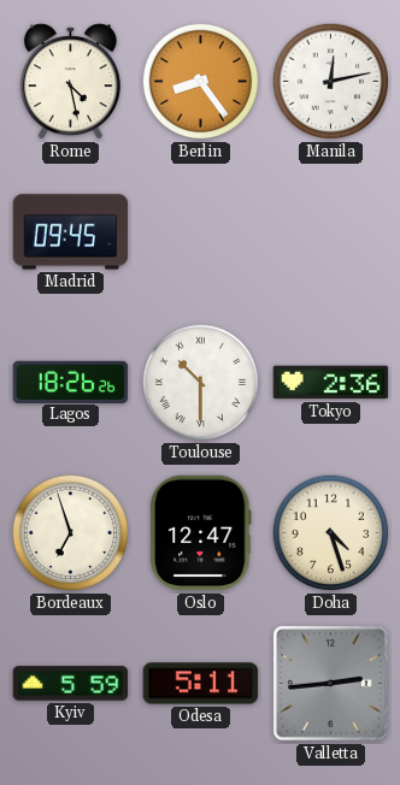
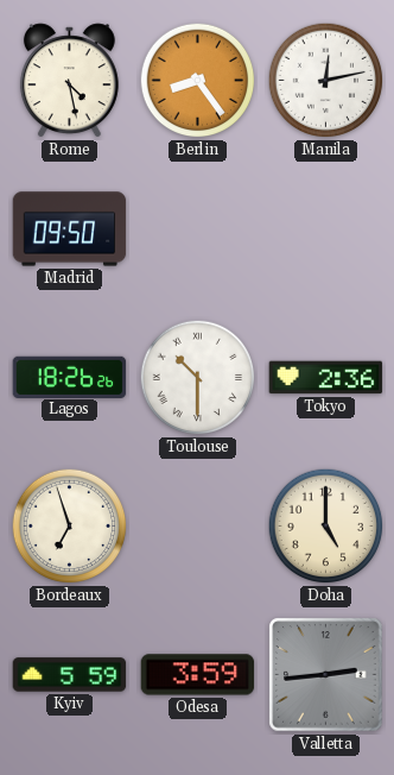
Madrid: 09:45 -> 09:50
Oslo: 12:47 -> none
Doha: 4:27 -> 5:00
Odesa: 5:11 -> 3:59
